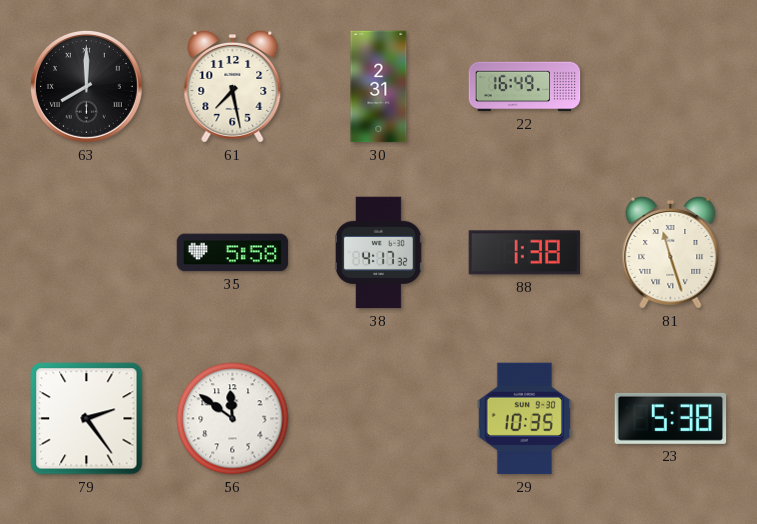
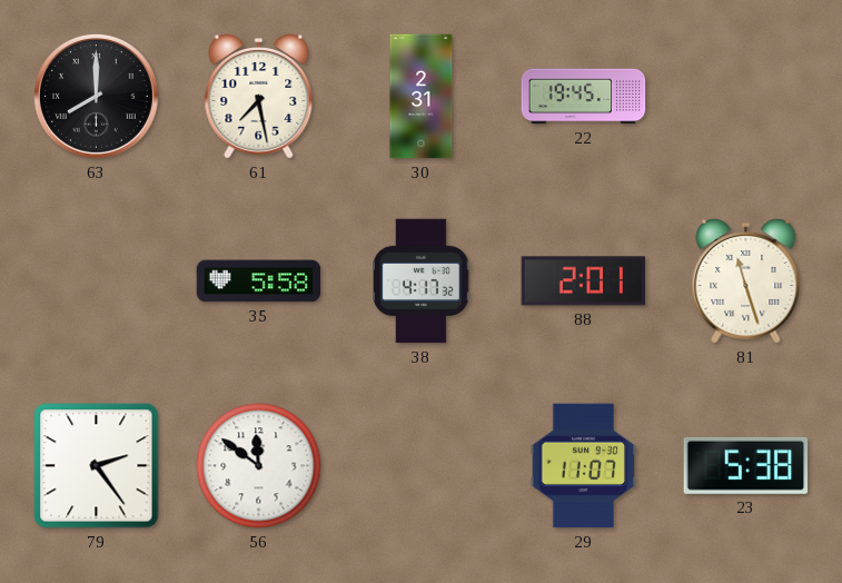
22: 16:49 -> 19:45
88: 1:38 -> 2:01
29: 10:35 -> 11:07
